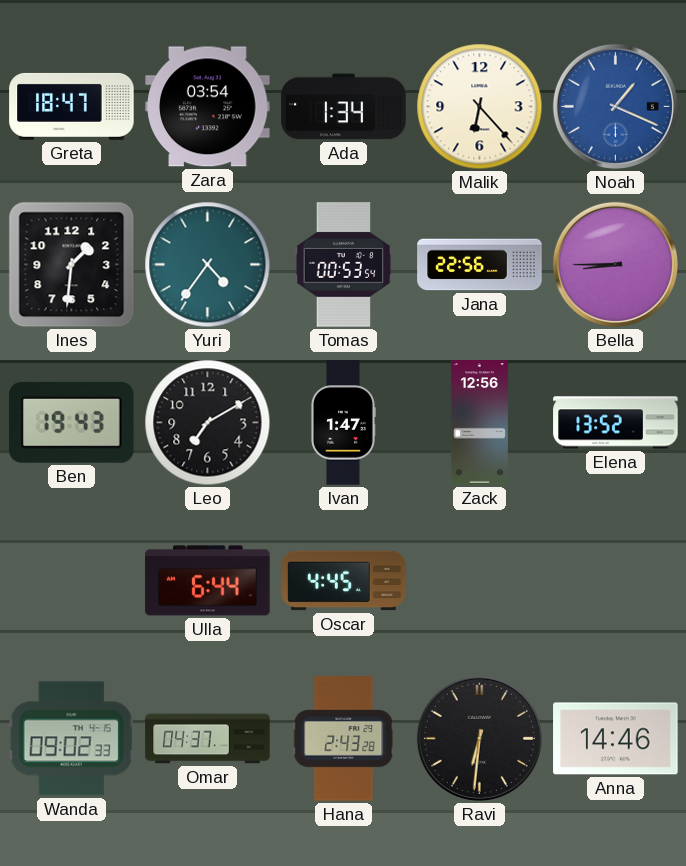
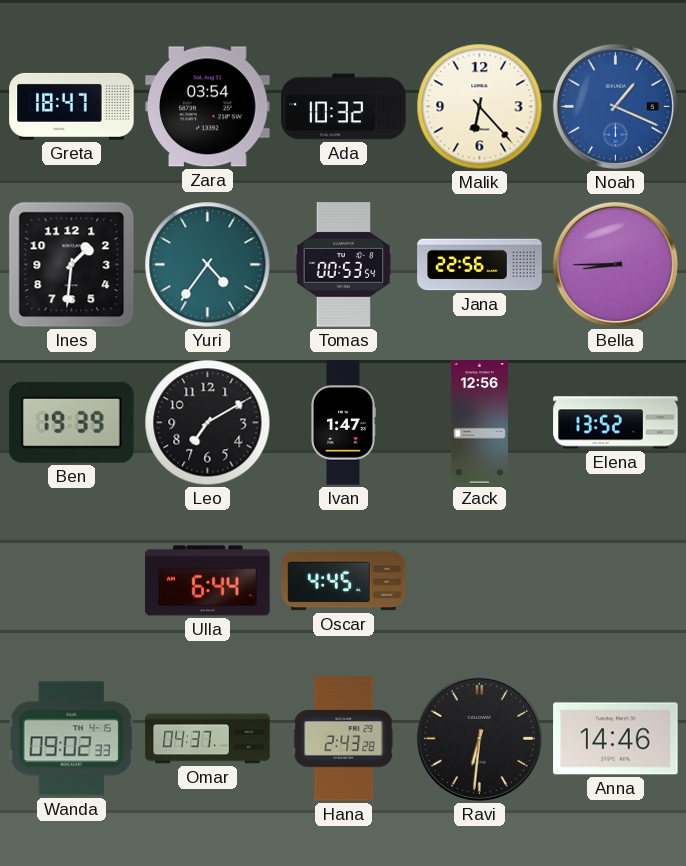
Ada: 1:34 -> 10:32
Ben: 19:43 -> 19:39
